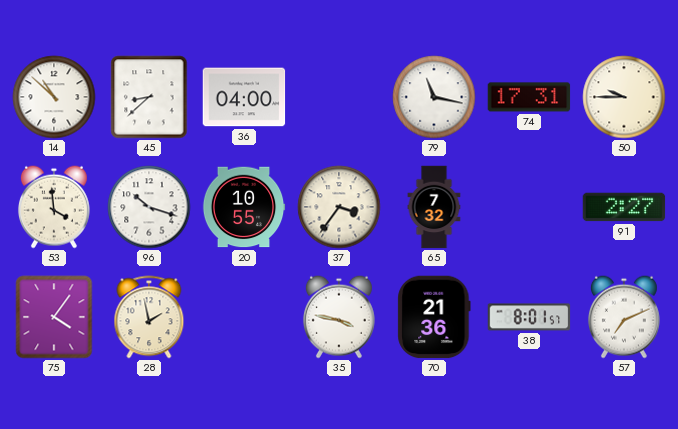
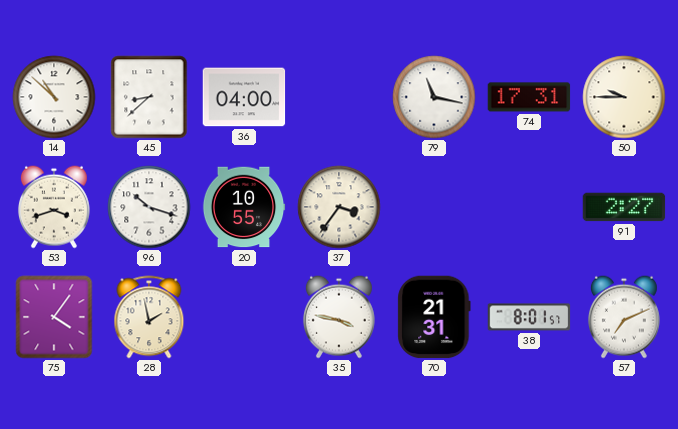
53: 3:59 -> 3:42
65: 7:32 -> none
70: 21:36 -> 21:31
